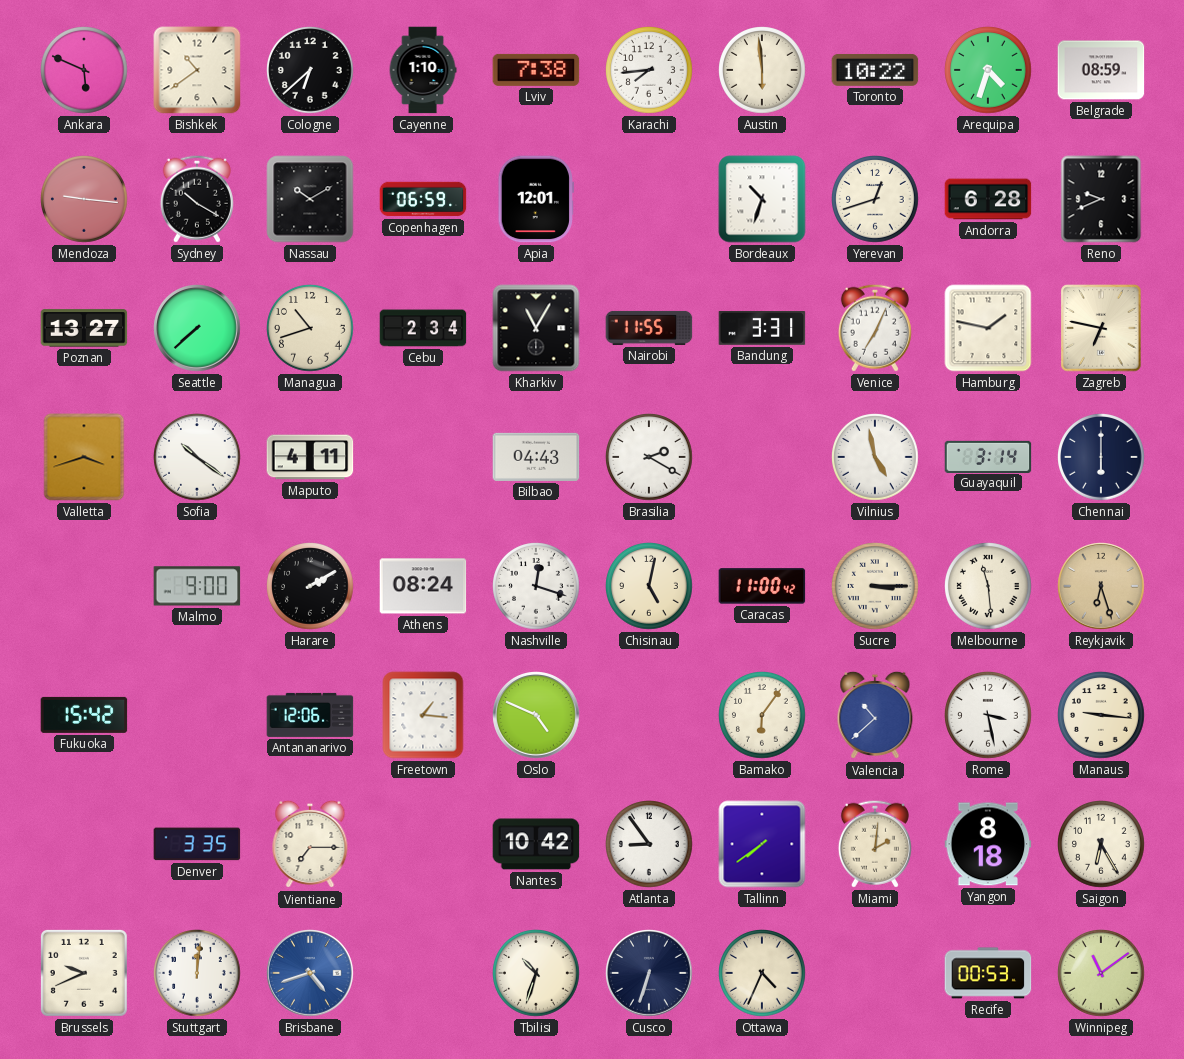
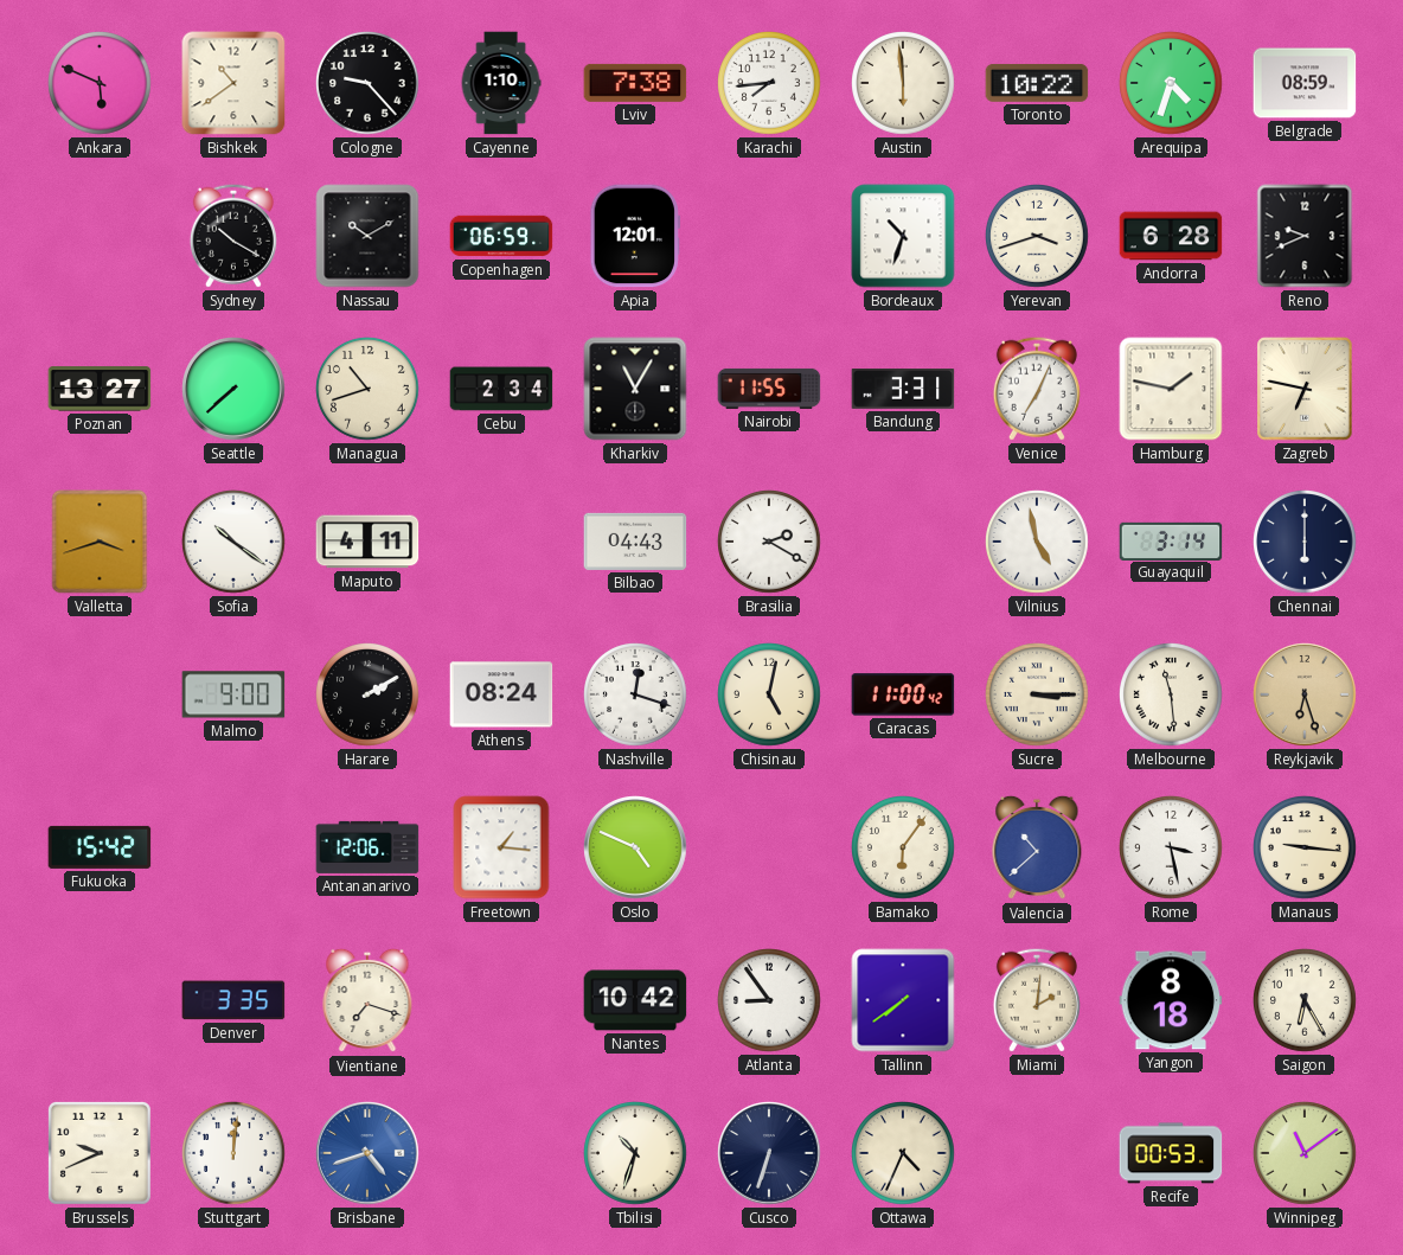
Cologne: 6:38 -> 9:23
Mendoza: 9:16 -> none
Yerevan: 12:42 -> 3:42
Vientiane: 7:15 -> 7:18
